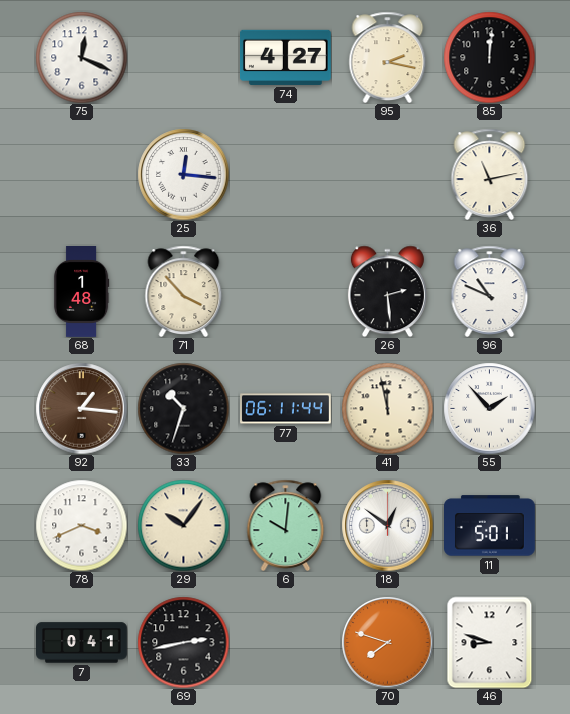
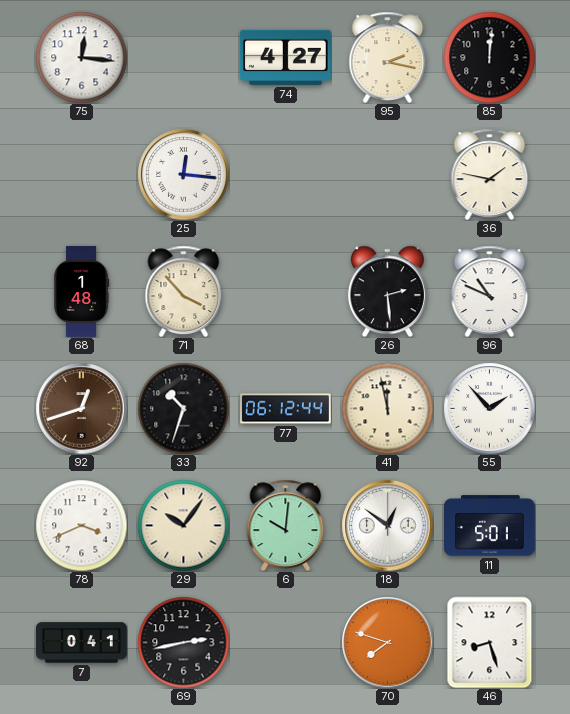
75: 12:19 -> 12:16
36: 11:13 -> 1:47
92: 1:16 -> 12:42
77: 06:11 -> 06:12
46: 8:48 -> 8:27
